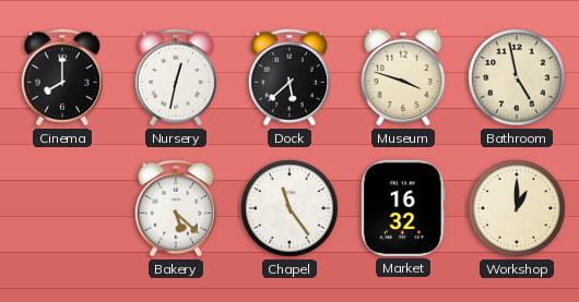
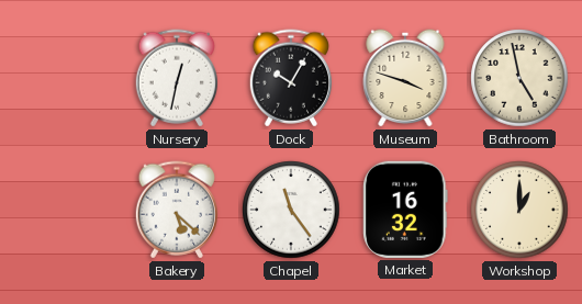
Cinema: 8:00 -> none
Dock: 5:38 -> 10:05
